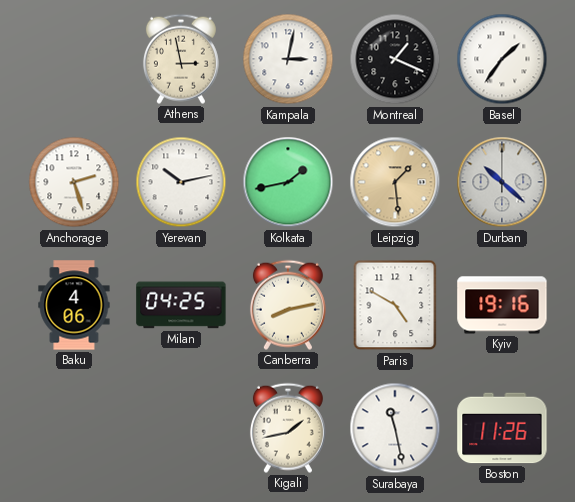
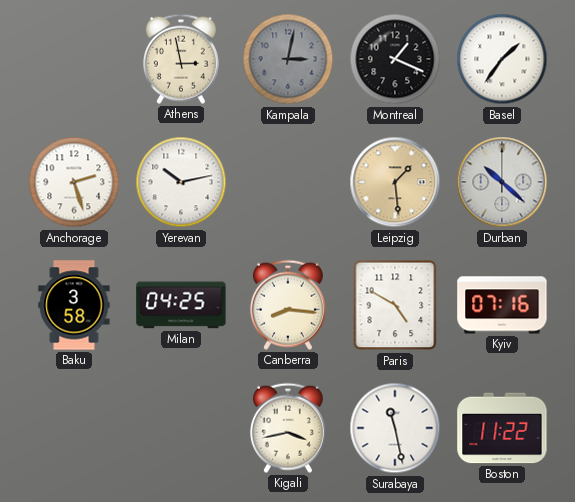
Kampala dial: white -> grey
Kolkata: 1:43 -> none
Baku: 4:06 -> 3:58
Canberra: 8:13 -> 8:16
Kyiv: 19:16 -> 07:16
Kigali: 1:43 -> 3:43
Boston: 11:26 -> 11:22
